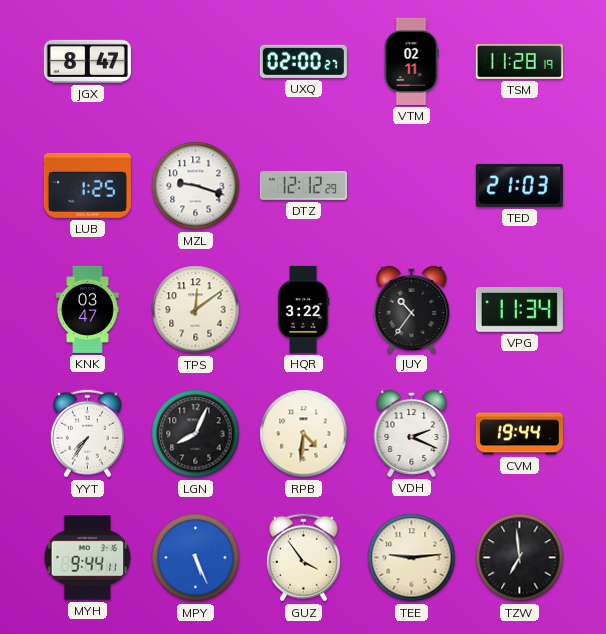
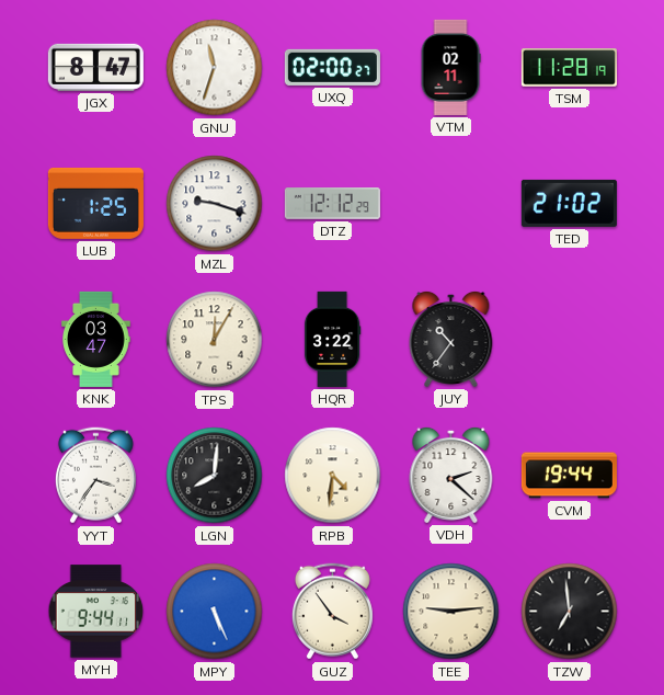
GNU: none -> 11:33
TED: 21:03 -> 21:02
TPS: 12:09 -> 12:05
VPG: 11:34 -> none
YYT: 7:36 -> 3:36
LGN: 8:04 -> 8:01
VDH: 2:19 -> 2:22
